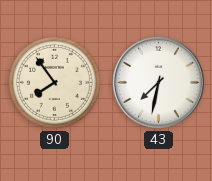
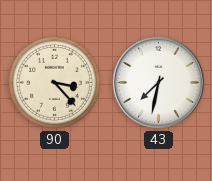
90: 7:54 -> 3:23
